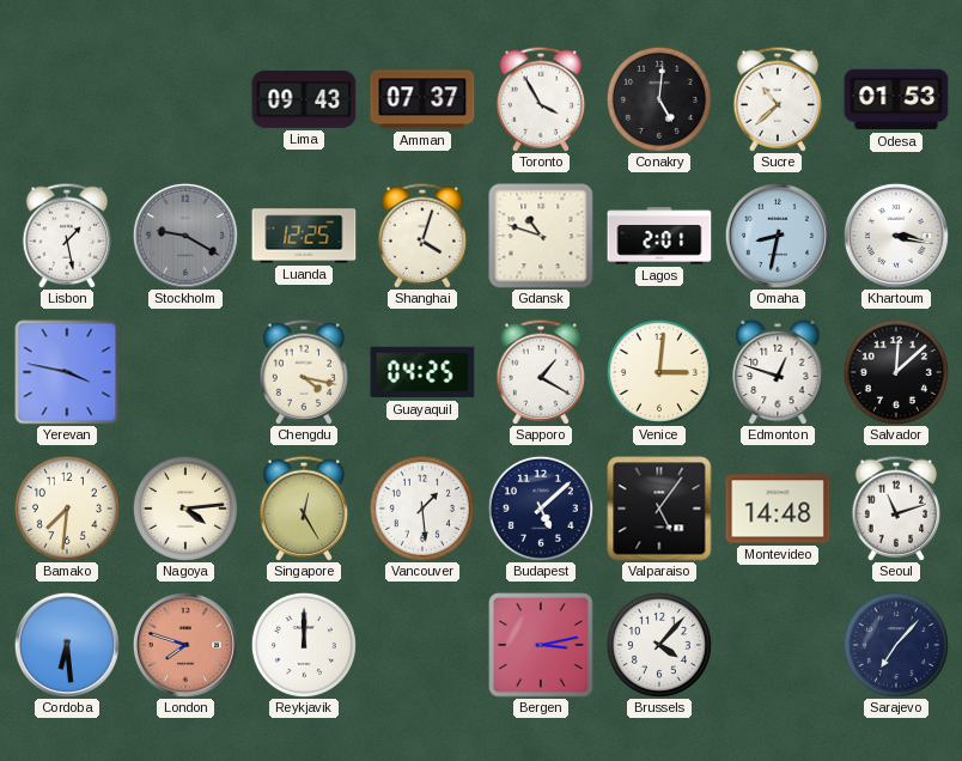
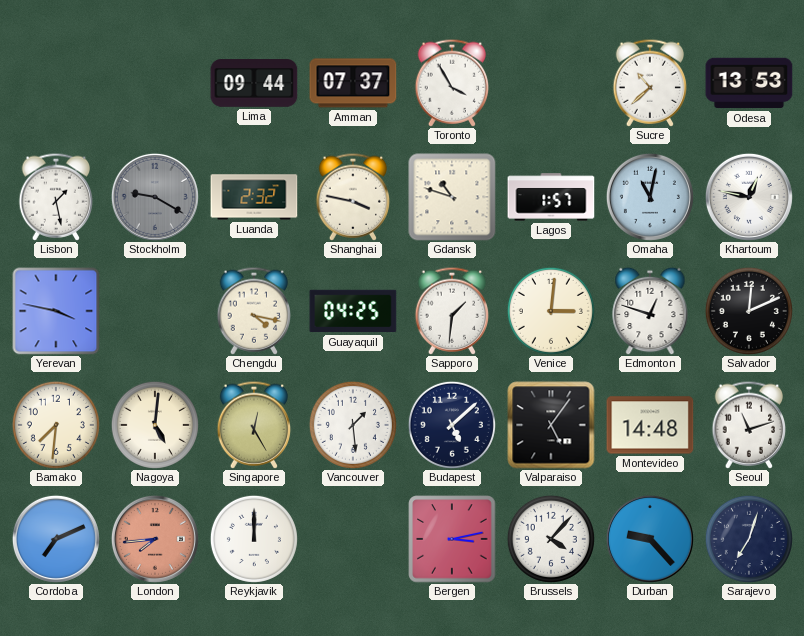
Lima: 09:43 -> 09:44
Conakry: 5:01 -> none
Odesa: 01:53 -> 13:53
Luanda: 12:25 -> 2:32
Shanghai: 4:03 -> 3:47
Lagos: 2:01 -> 1:57
Omaha: 8:32 -> 11:02
Khartoum: 3:17 -> 12:47
Sapporo: 1:20 -> 1:31
Salvador: 12:08 -> 12:11
Nagoya: 4:14 -> 5:01
Cordoba: 6:29 -> 7:11
London: 7:48 -> 7:44
Durban: none -> 9:23
Sarajevo: 7:07 -> 7:03
